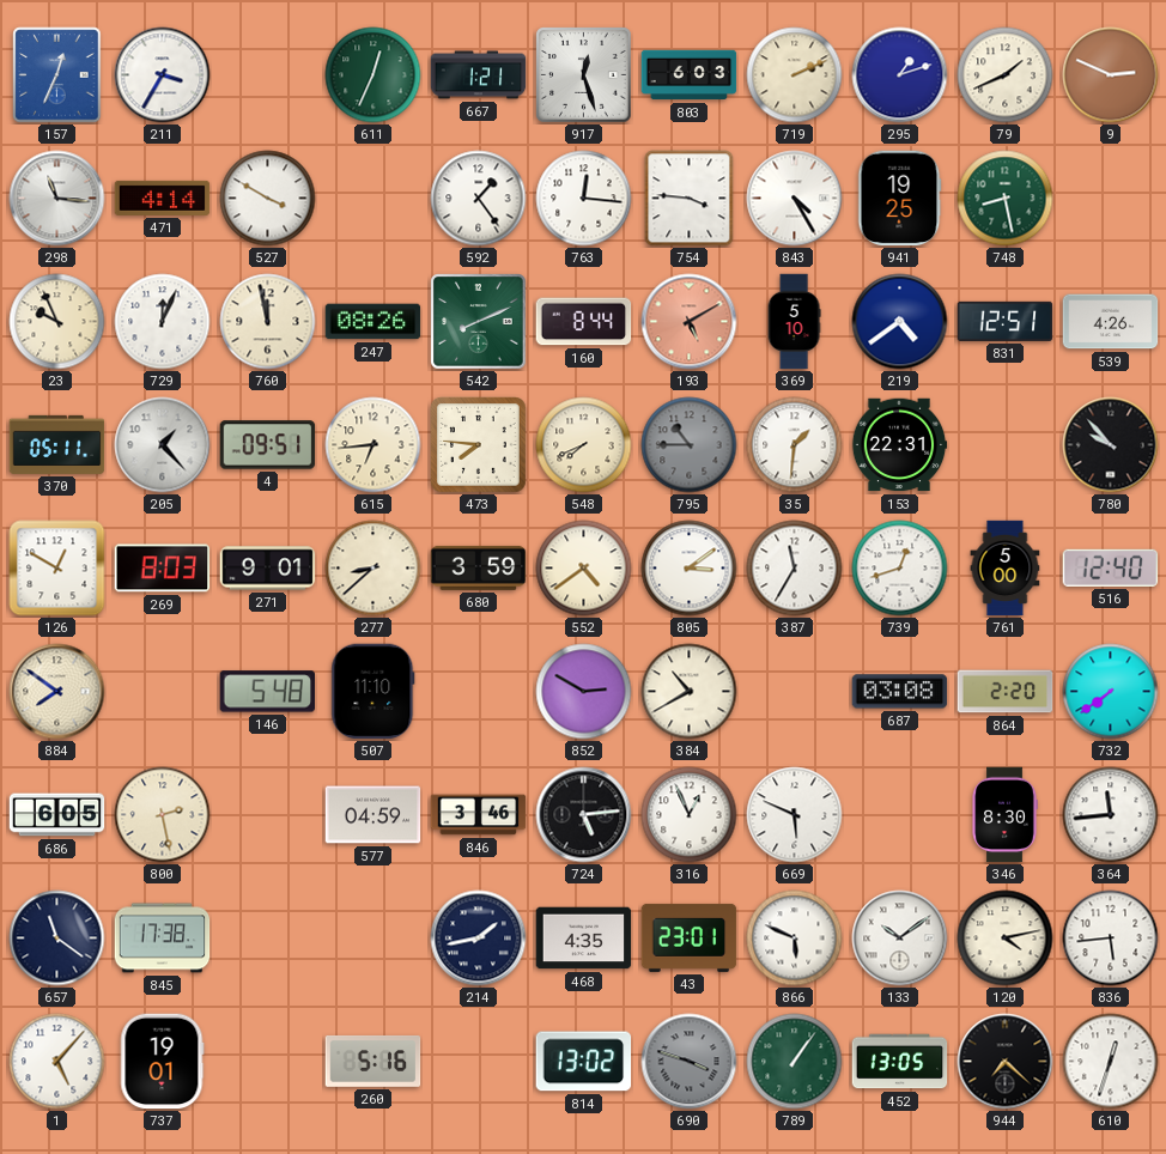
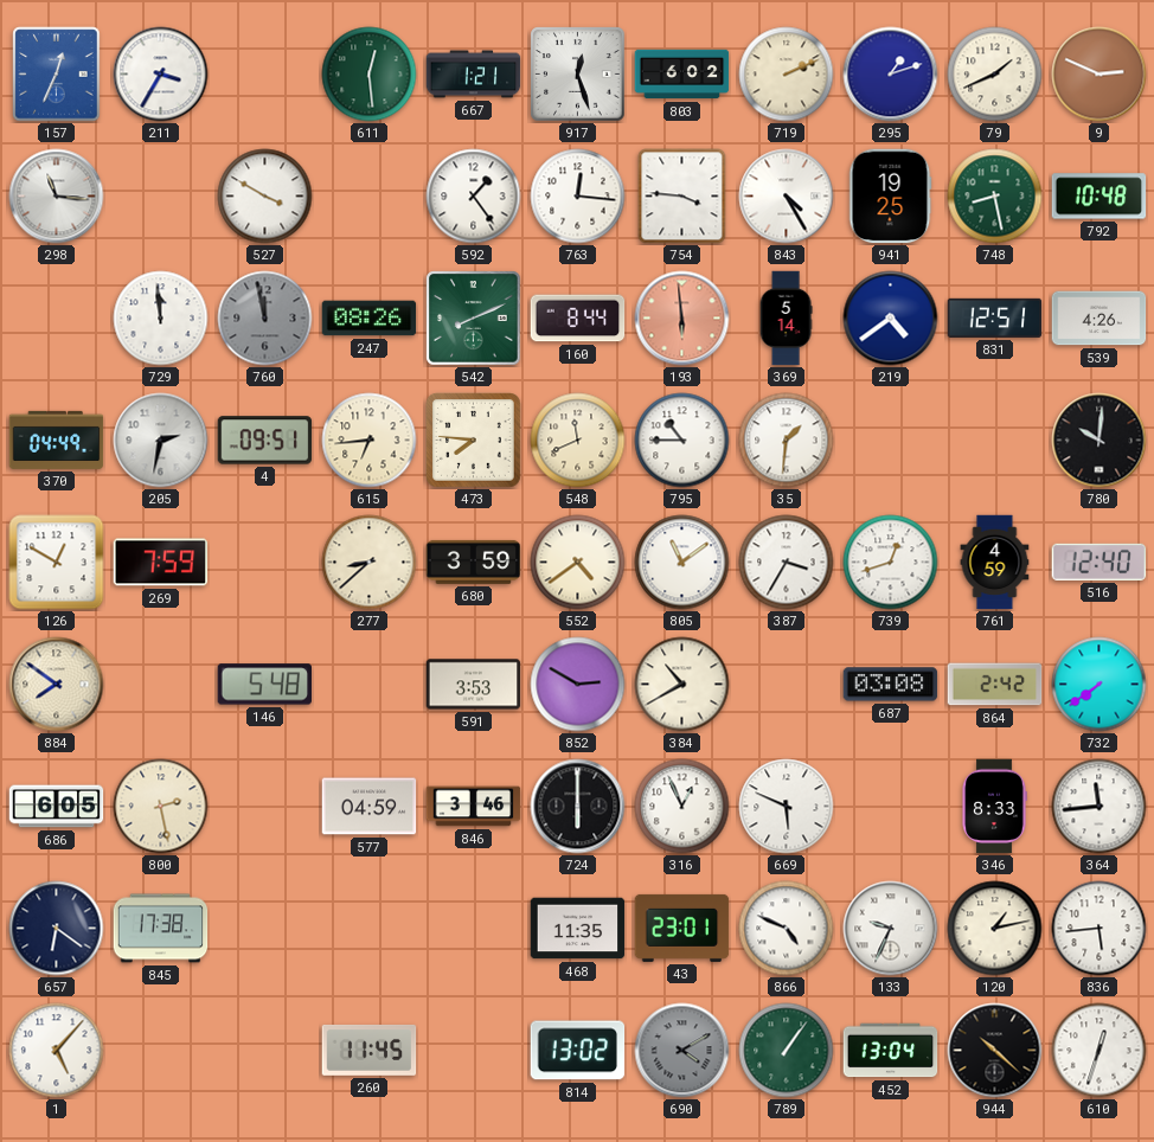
611: 12:34 -> 12:29
803: 6:03 -> 6:02
471: 4:14 -> none
792: none -> 10:48
23: 9:56 -> none
729: 12:04 -> 11:59
760 dial: cream -> grey
193: 5:10 -> 5:59
369: 5:10 -> 5:14
370: 05:11 -> 04:49
205: 1:23 -> 2:32
548: 7:41 -> 11:41
795 dial: grey -> white
153: 22:31 -> none
780: 9:53 -> 10:01
269: 8:03 -> 7:59
271: 9:01 -> none
805: 3:09 -> 11:09
387: 11:35 -> 3:35
761: 5:00 -> 4:59
507: 11:10 -> none
591: none -> 3:53
864: 2:20 -> 2:42
724: 5:14 -> 6:00
346: 8:30 -> 8:33
657: 11:21 -> 6:21
214: 1:43 -> none
468: 4:35 -> 11:35
866: 5:49 -> 4:49
133: 10:09 -> 9:34
120: 4:13 -> 1:13
737: 19:01 -> none
260: 5:16 -> 11:45
690: 3:48 -> 4:10
452: 13:05 -> 13:04
944: 7:22 -> 10:22
